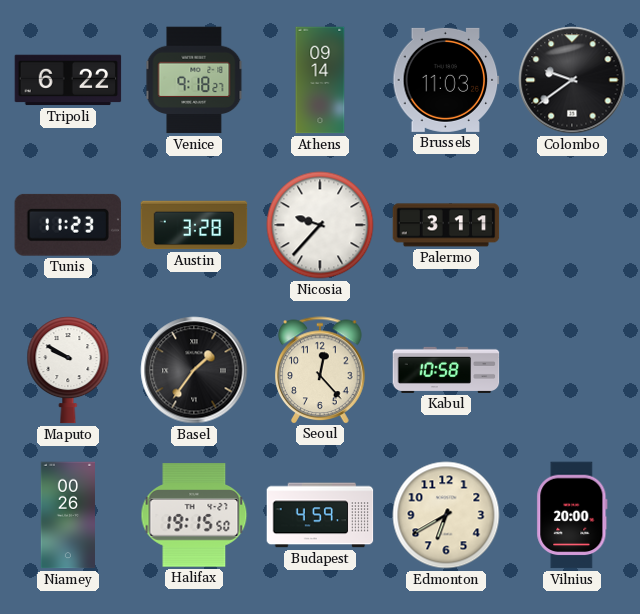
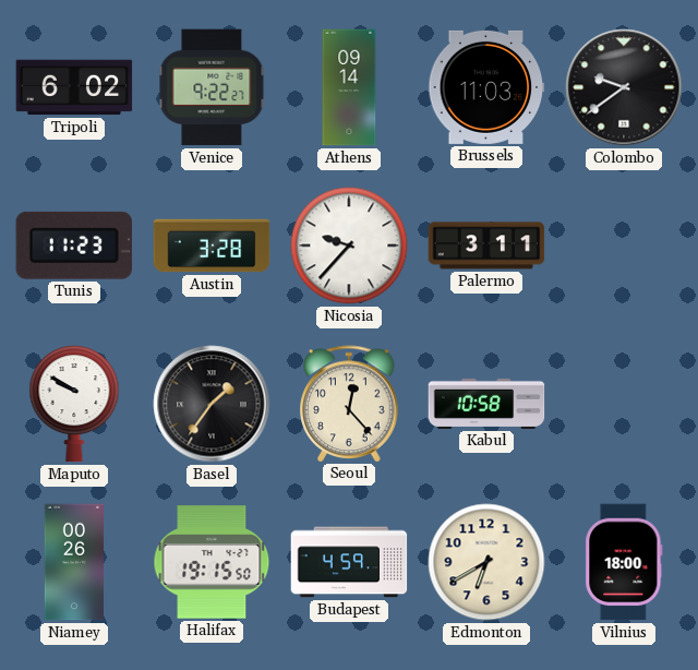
Tripoli: 6:22 -> 6:02
Venice: 9:18 -> 9:22
Vilnius: 20:00 -> 18:00
